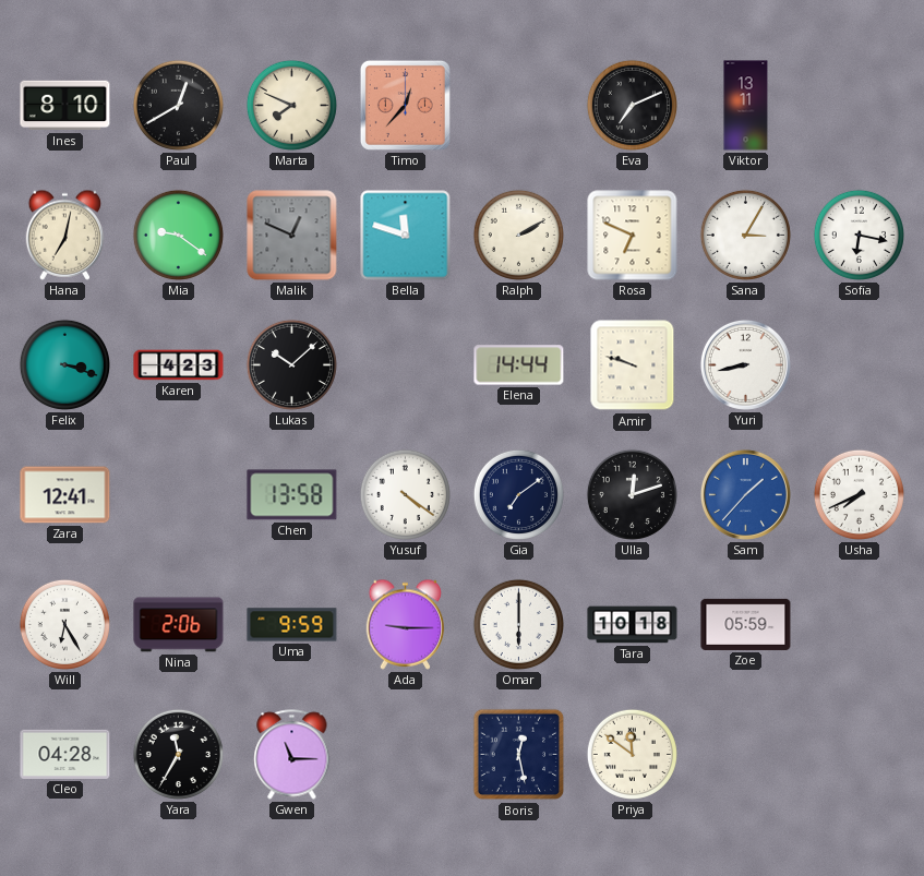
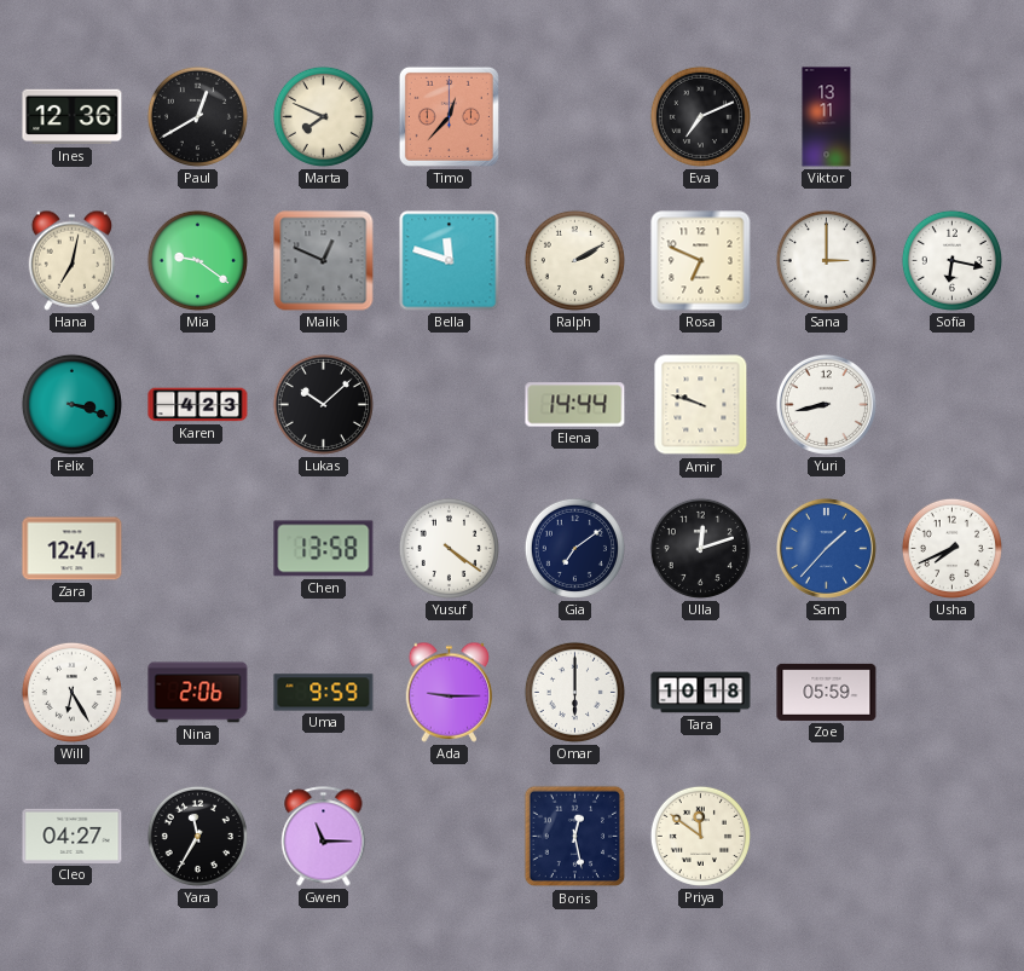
Ines: 8:10 -> 12:36
Sana: 3:05 -> 3:00
Cleo: 04:28 -> 04:27
